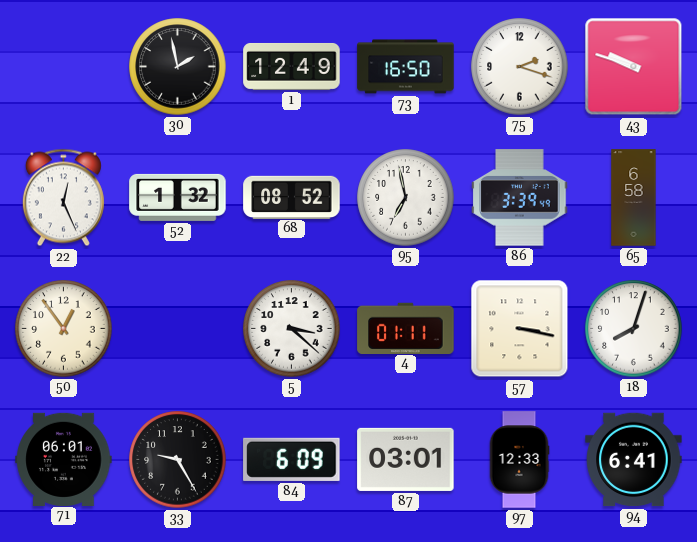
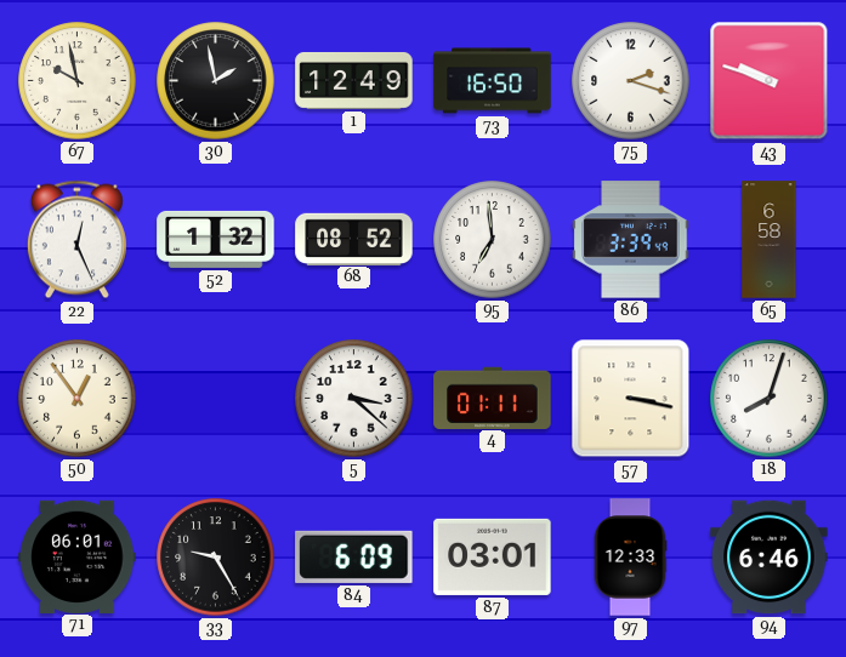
67: none -> 9:58
95: 6:58 -> 6:59
94: 6:41 -> 6:46
